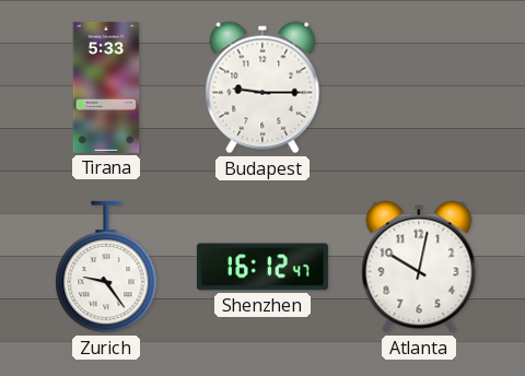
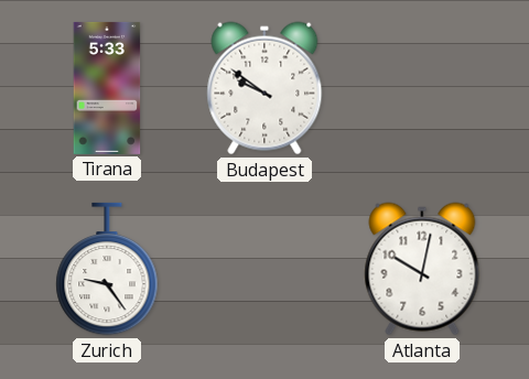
Budapest: 9:15 -> 9:51
Shenzhen: 16:12 -> none
